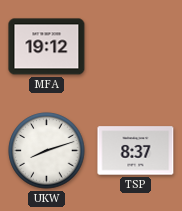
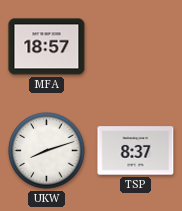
MFA: 19:12 -> 18:57
